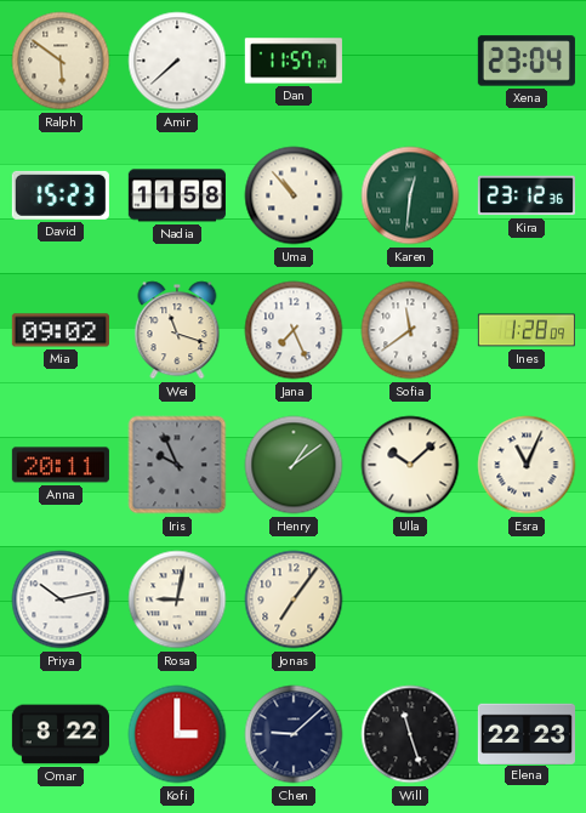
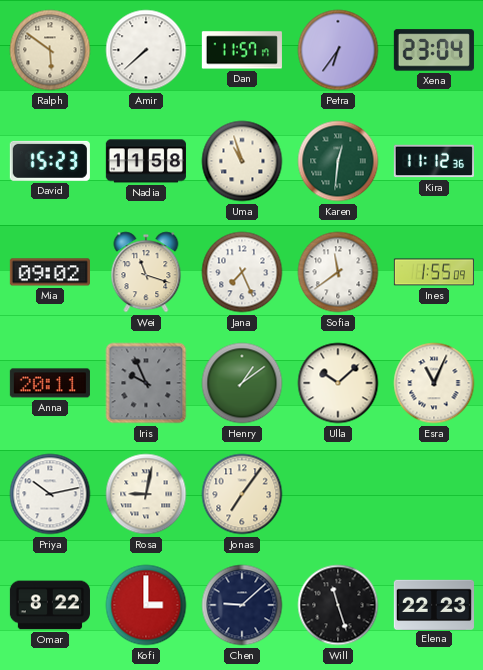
Petra: none -> 6:36
Uma: 10:53 -> 10:57
Kira: 23:12 -> 11:12
Ines: 1:28 -> 1:55
